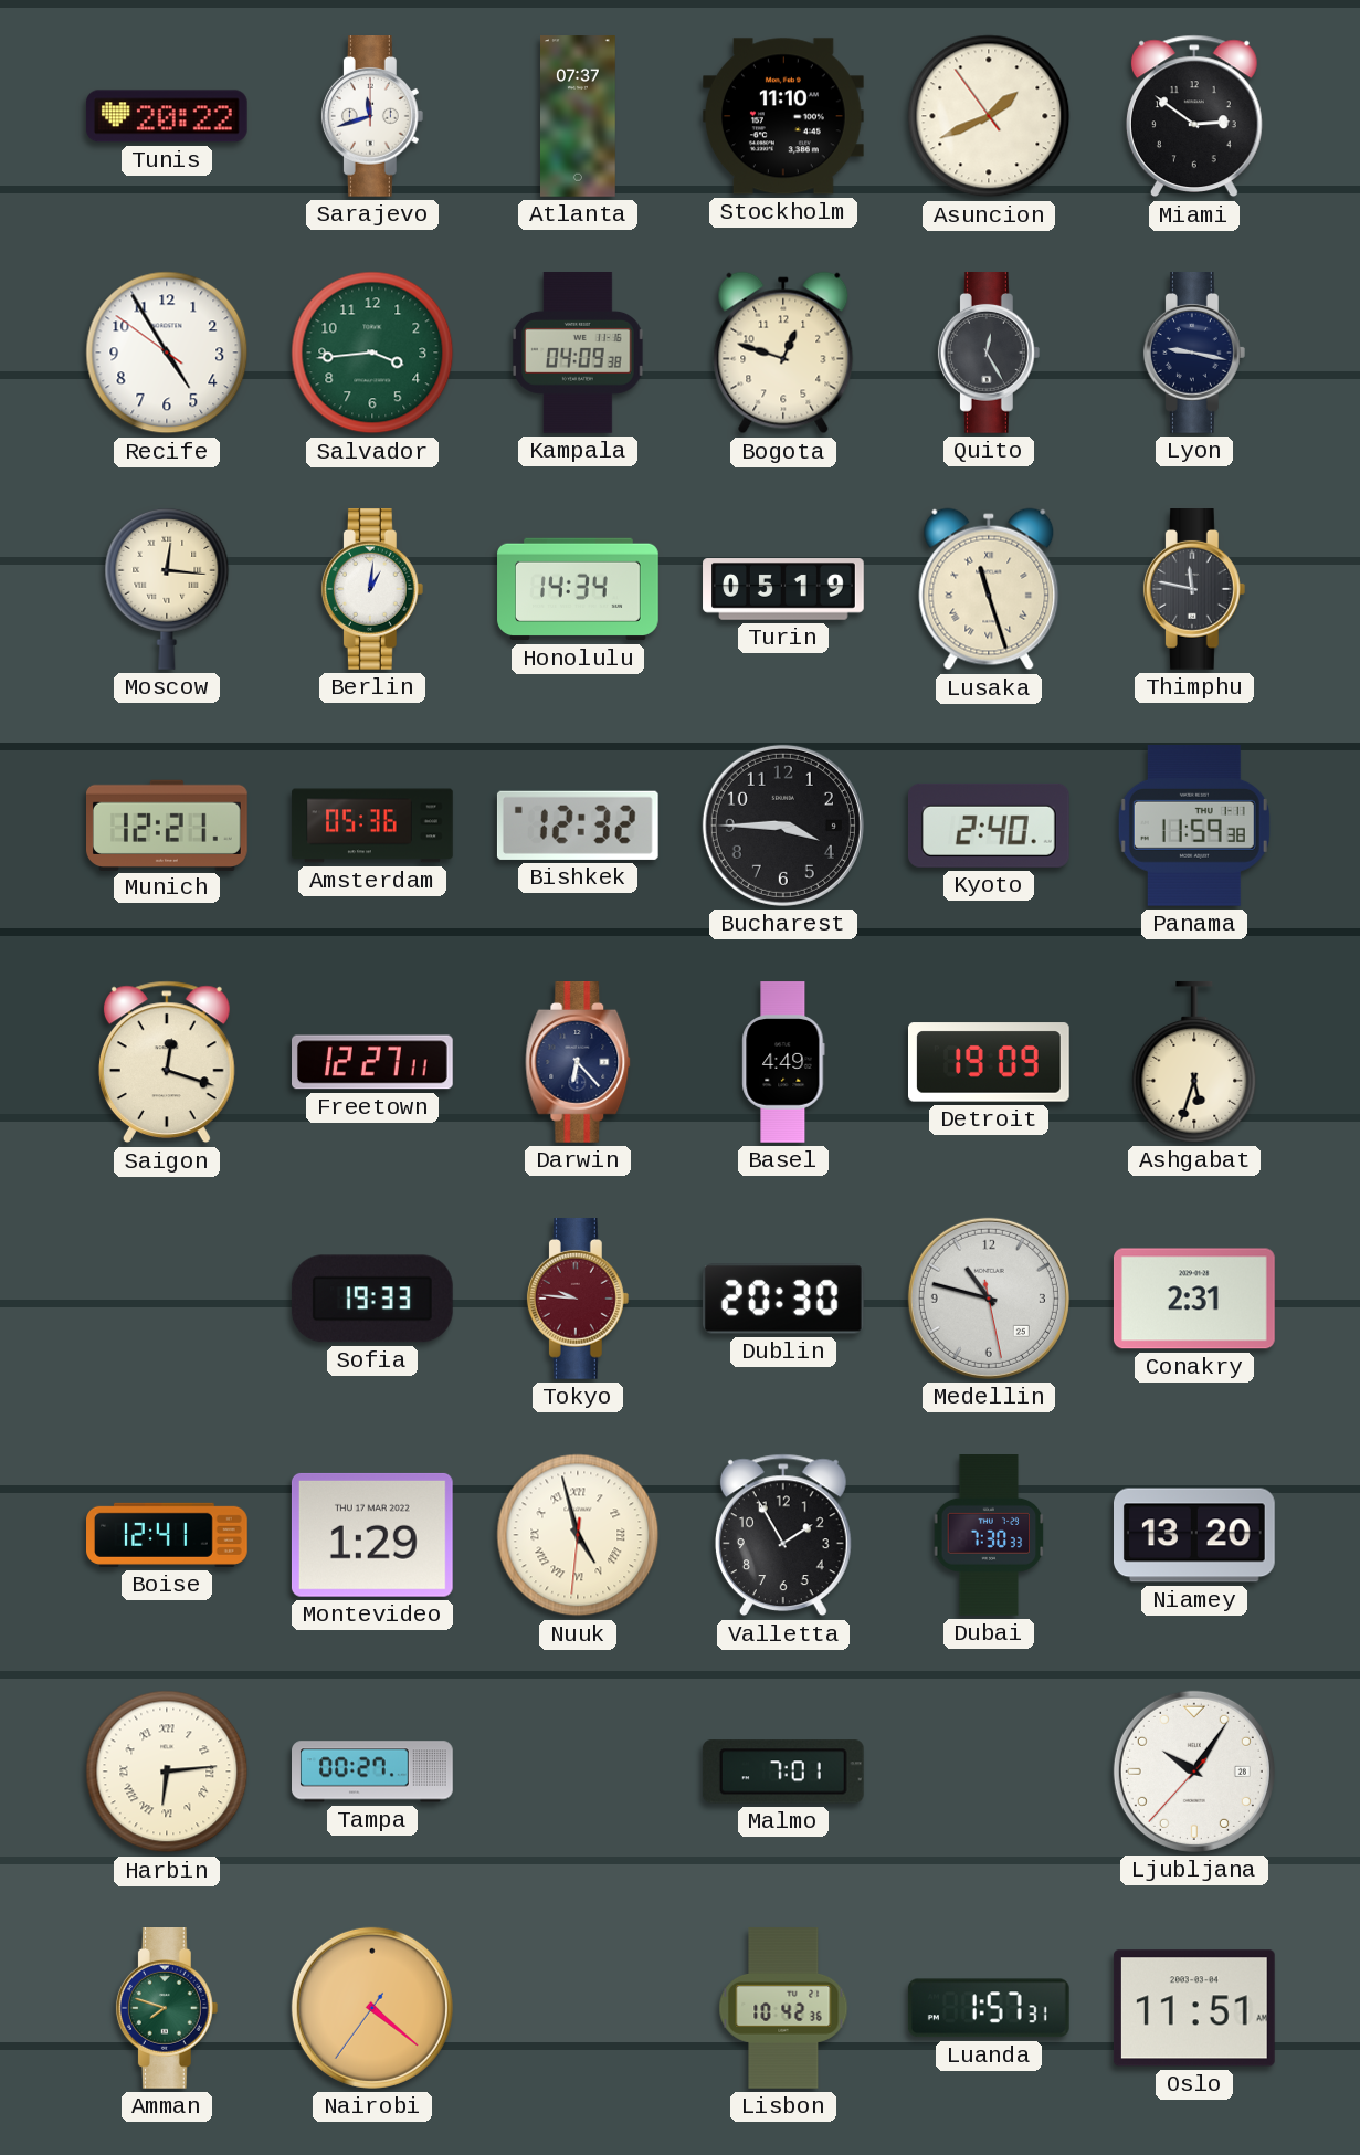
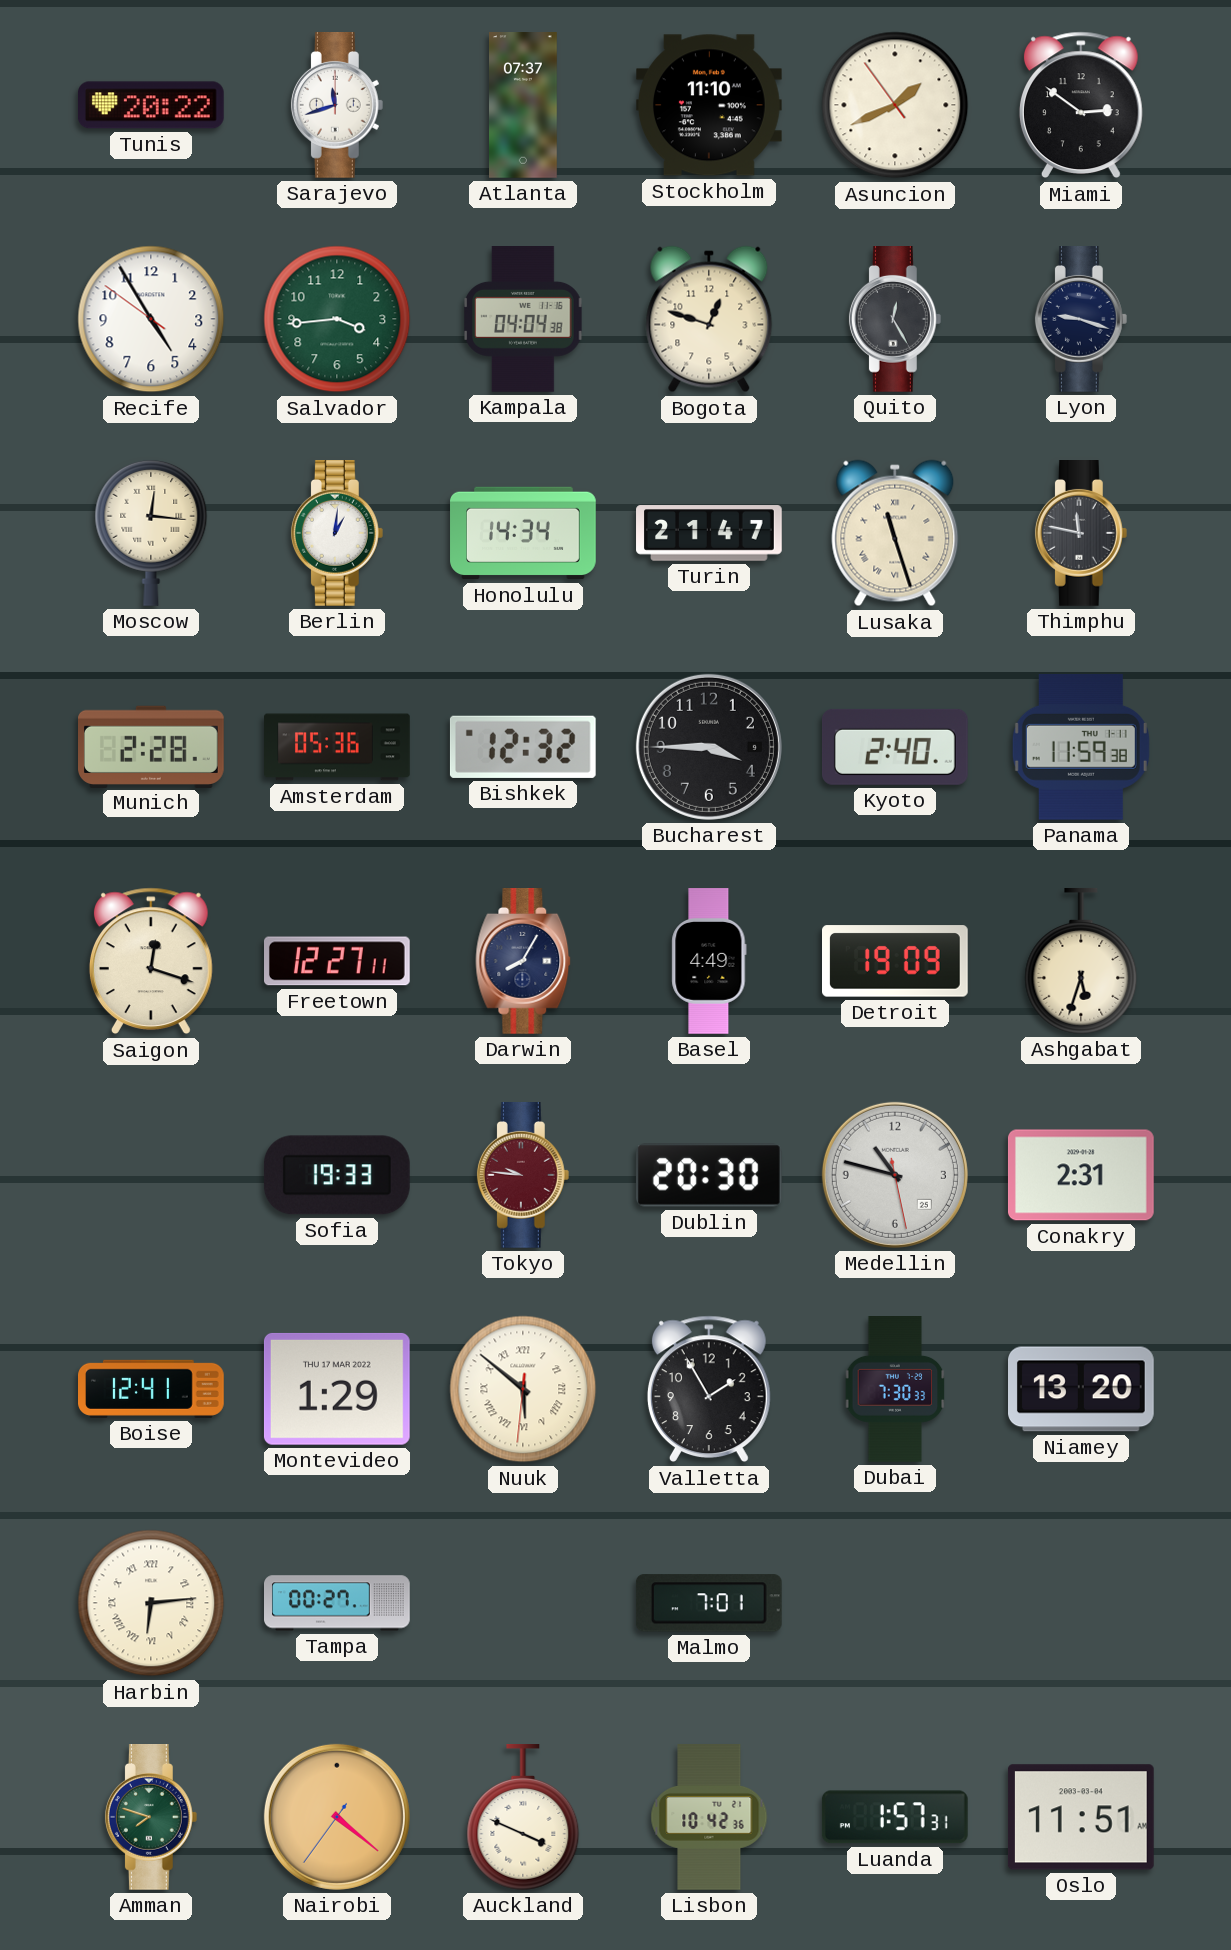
Kampala: 04:09 -> 04:04
Lyon: 9:17 -> 9:18
Turin: 05:19 -> 21:47
Munich: 12:21 -> 2:28
Darwin: 6:23 -> 8:05
Nuuk: 4:57 -> 5:51
Ljubljana: 10:05 -> none
Auckland: none -> 3:49
